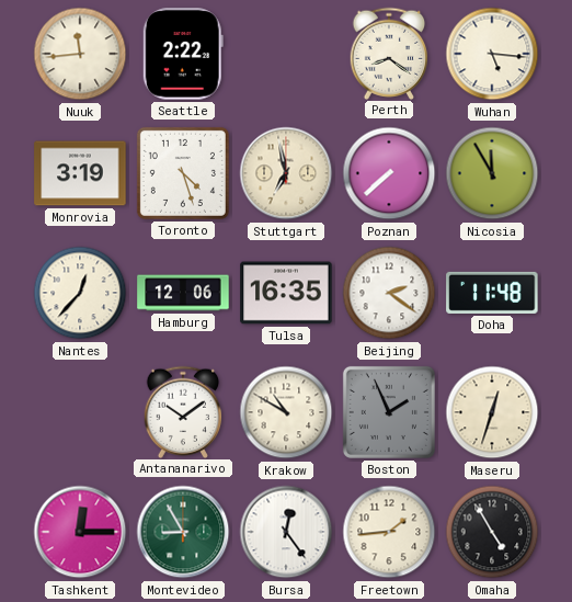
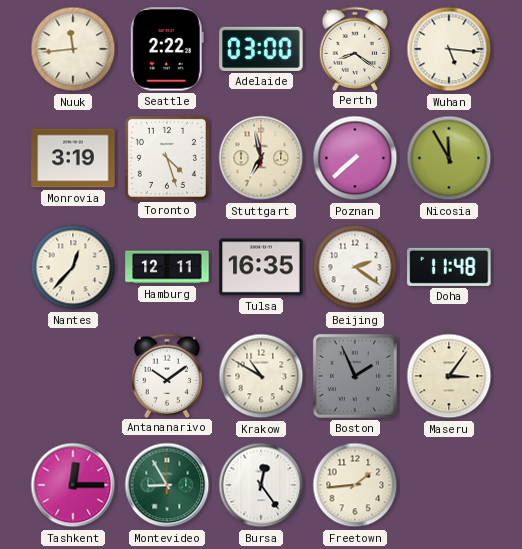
Adelaide: none -> 03:00
Hamburg: 12:06 -> 12:11
Maseru: 12:33 -> 3:06
Omaha: 4:55 -> none
